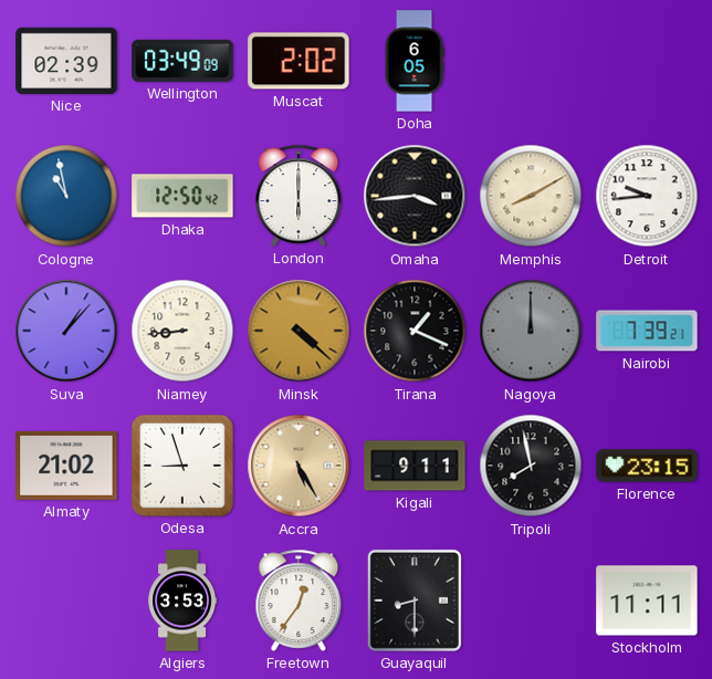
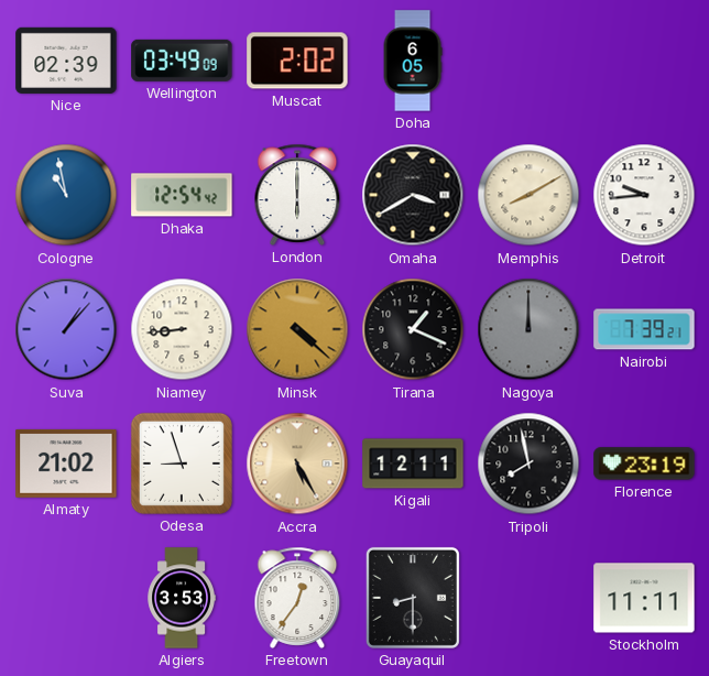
Dhaka: 12:50 -> 12:54
Omaha: 3:44 -> 3:40
Kigali: 9:11 -> 12:11
Florence: 23:15 -> 23:19
